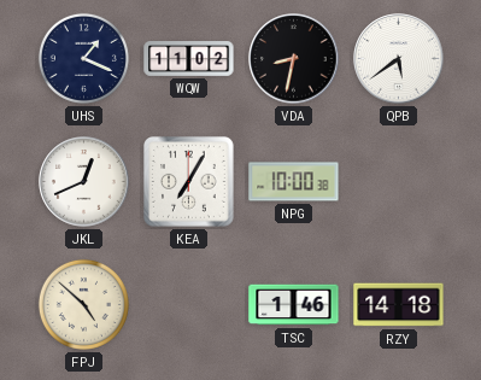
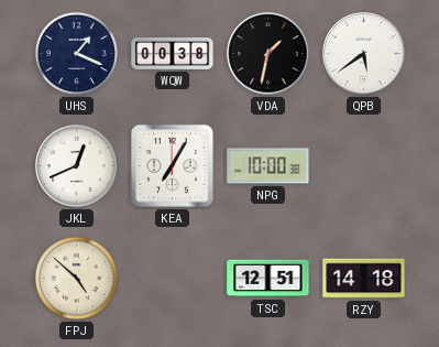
WQW: 11:02 -> 00:38
VDA: 8:32 -> 1:32
TSC: 1:46 -> 12:51
